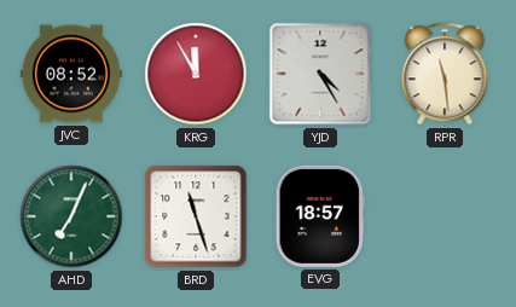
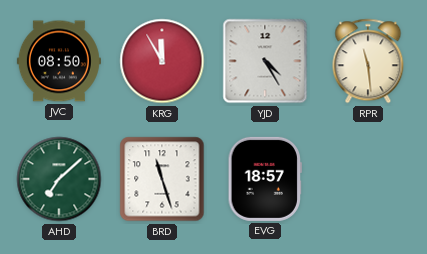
JVC: 08:52 -> 08:50
AHD: 7:04 -> 7:08
